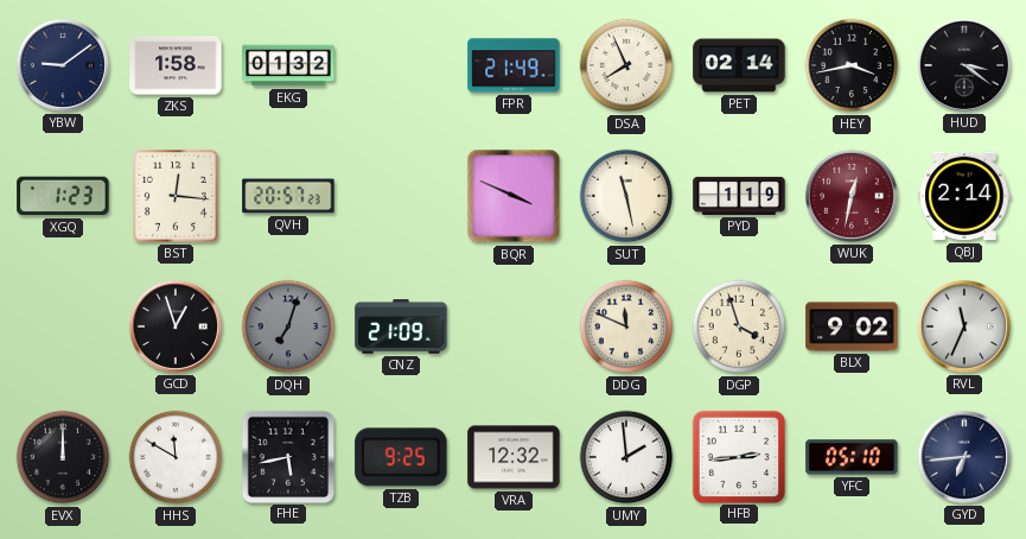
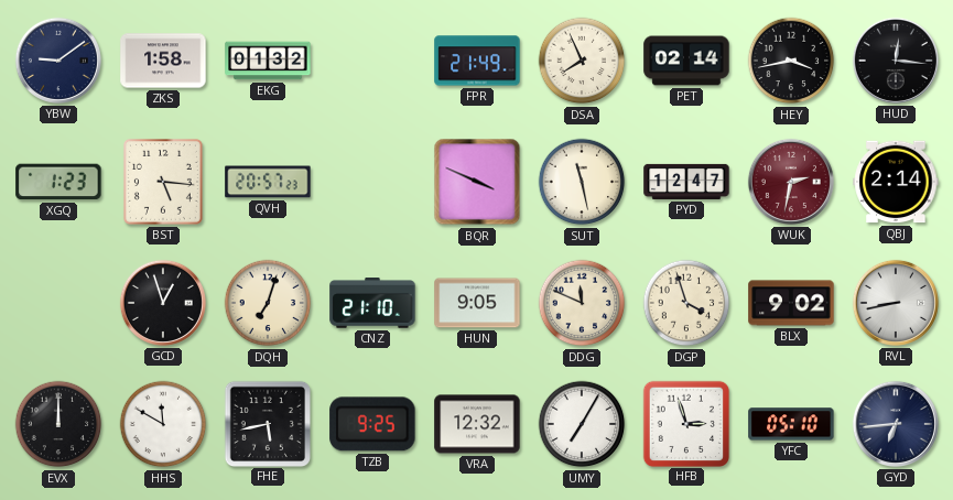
HUD: 3:21 -> 12:16
BST: 12:16 -> 5:16
PYD: 1:19 -> 12:47
WUK: 12:32 -> 2:32
DQH dial: grey -> cream
CNZ: 21:09 -> 21:10
HUN: none -> 9:05
RVL: 11:34 -> 8:43
UMY: 1:59 -> 7:05
HFB: 2:44 -> 2:57
